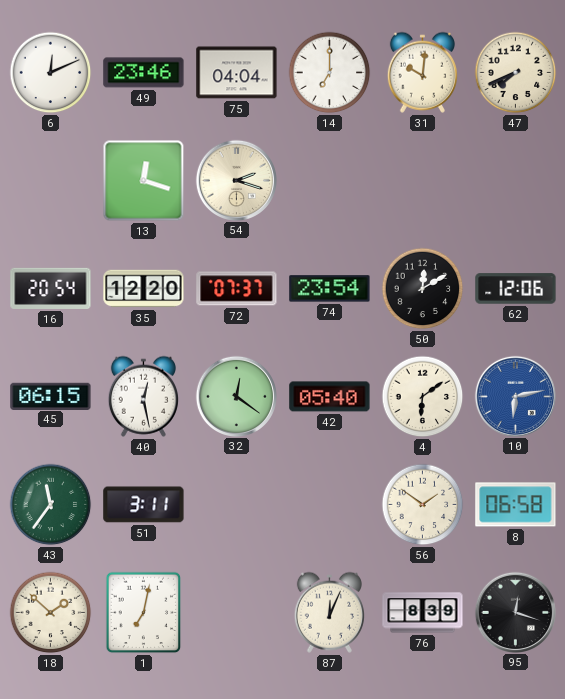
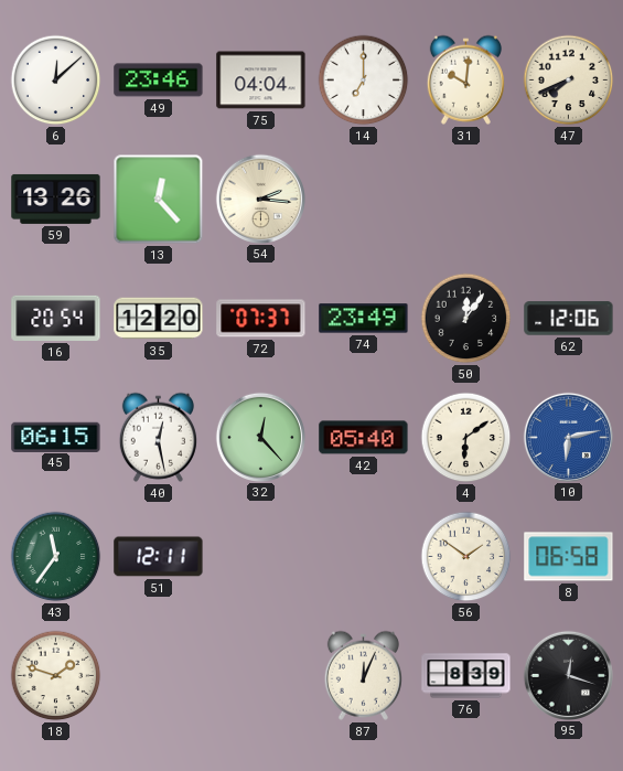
6: 12:11 -> 12:08
59: none -> 13:26
13: 12:18 -> 12:23
54: 2:18 -> 2:16
74: 23:54 -> 23:49
50: 12:10 -> 12:06
32: 12:21 -> 12:23
51: 3:11 -> 12:11
18: 1:52 -> 1:48
1: 7:02 -> none
